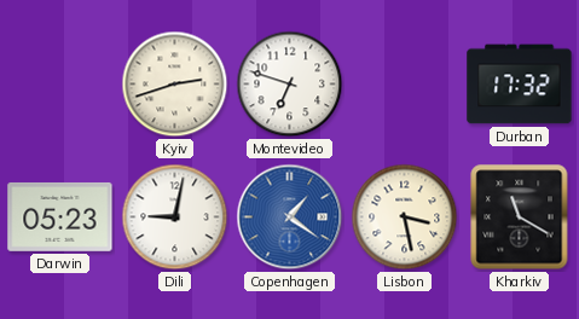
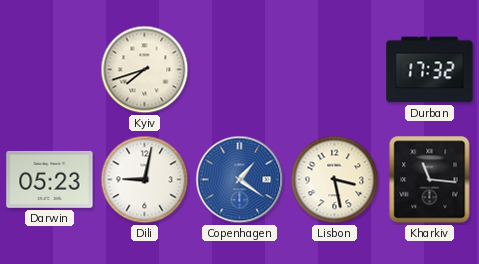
Kyiv: 2:42 -> 7:42
Montevideo: 6:48 -> none
Kharkiv: 11:20 -> 11:16
